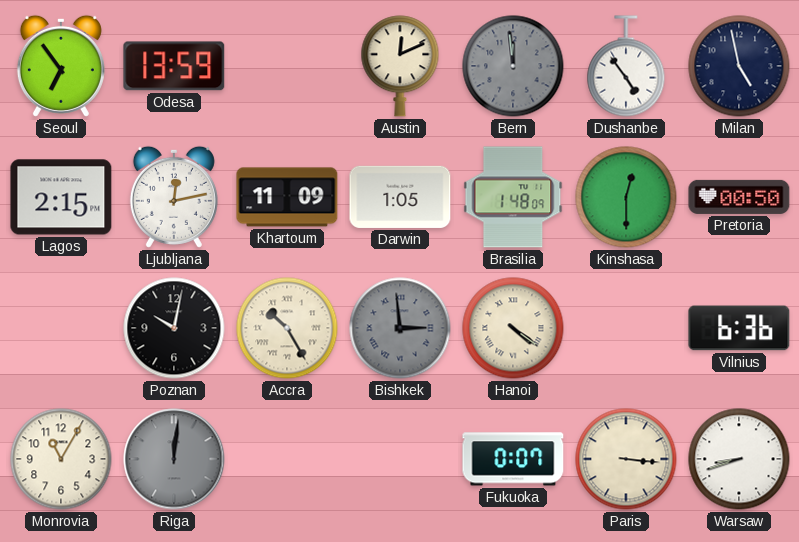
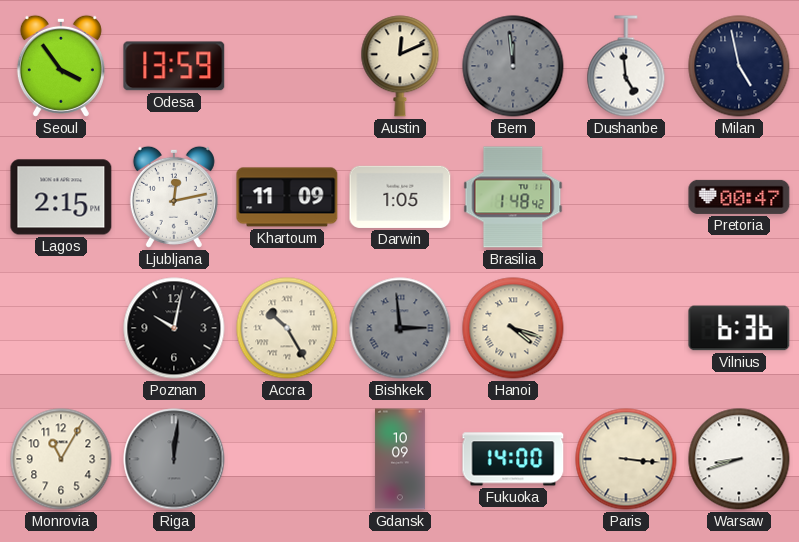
Seoul: 6:54 -> 3:54
Dushanbe: 4:54 -> 4:59
Brasilia: 1:48:09 -> 1:48:42
Kinshasa: 12:30 -> none
Pretoria: 00:50 -> 00:47
Hanoi: 4:21 -> 4:18
Gdansk: none -> 10:09
Fukuoka: 0:07 -> 14:00
